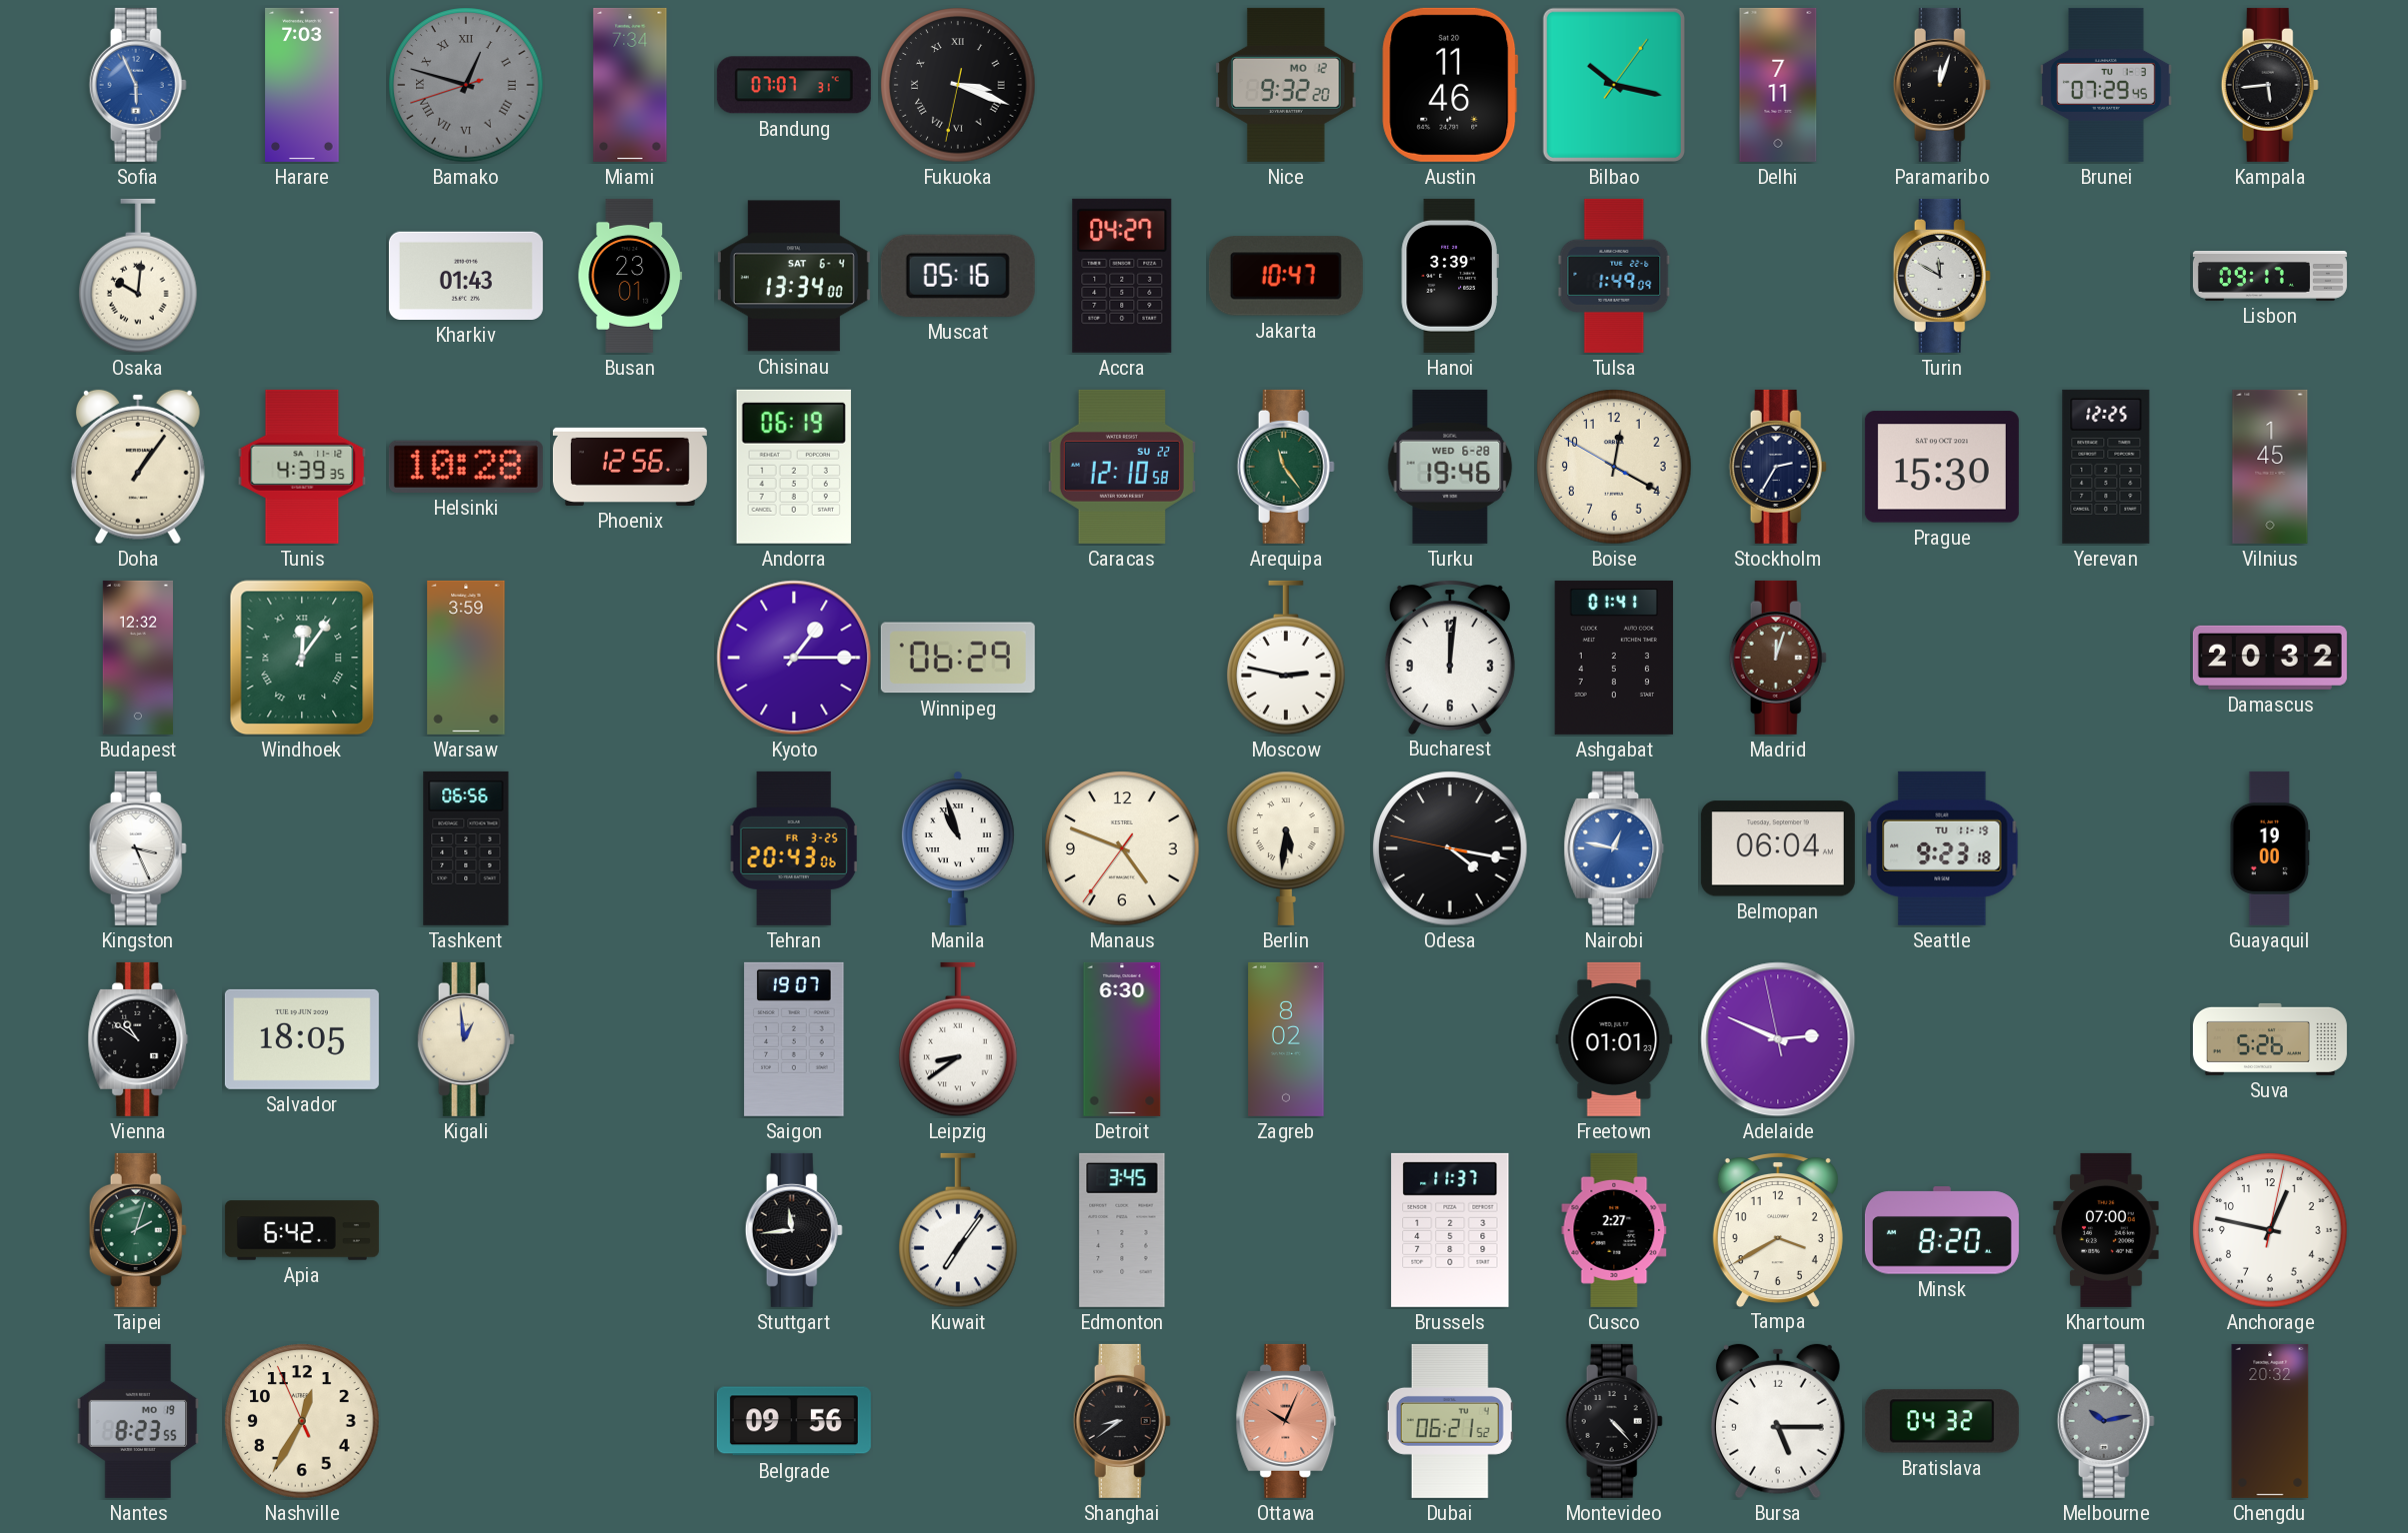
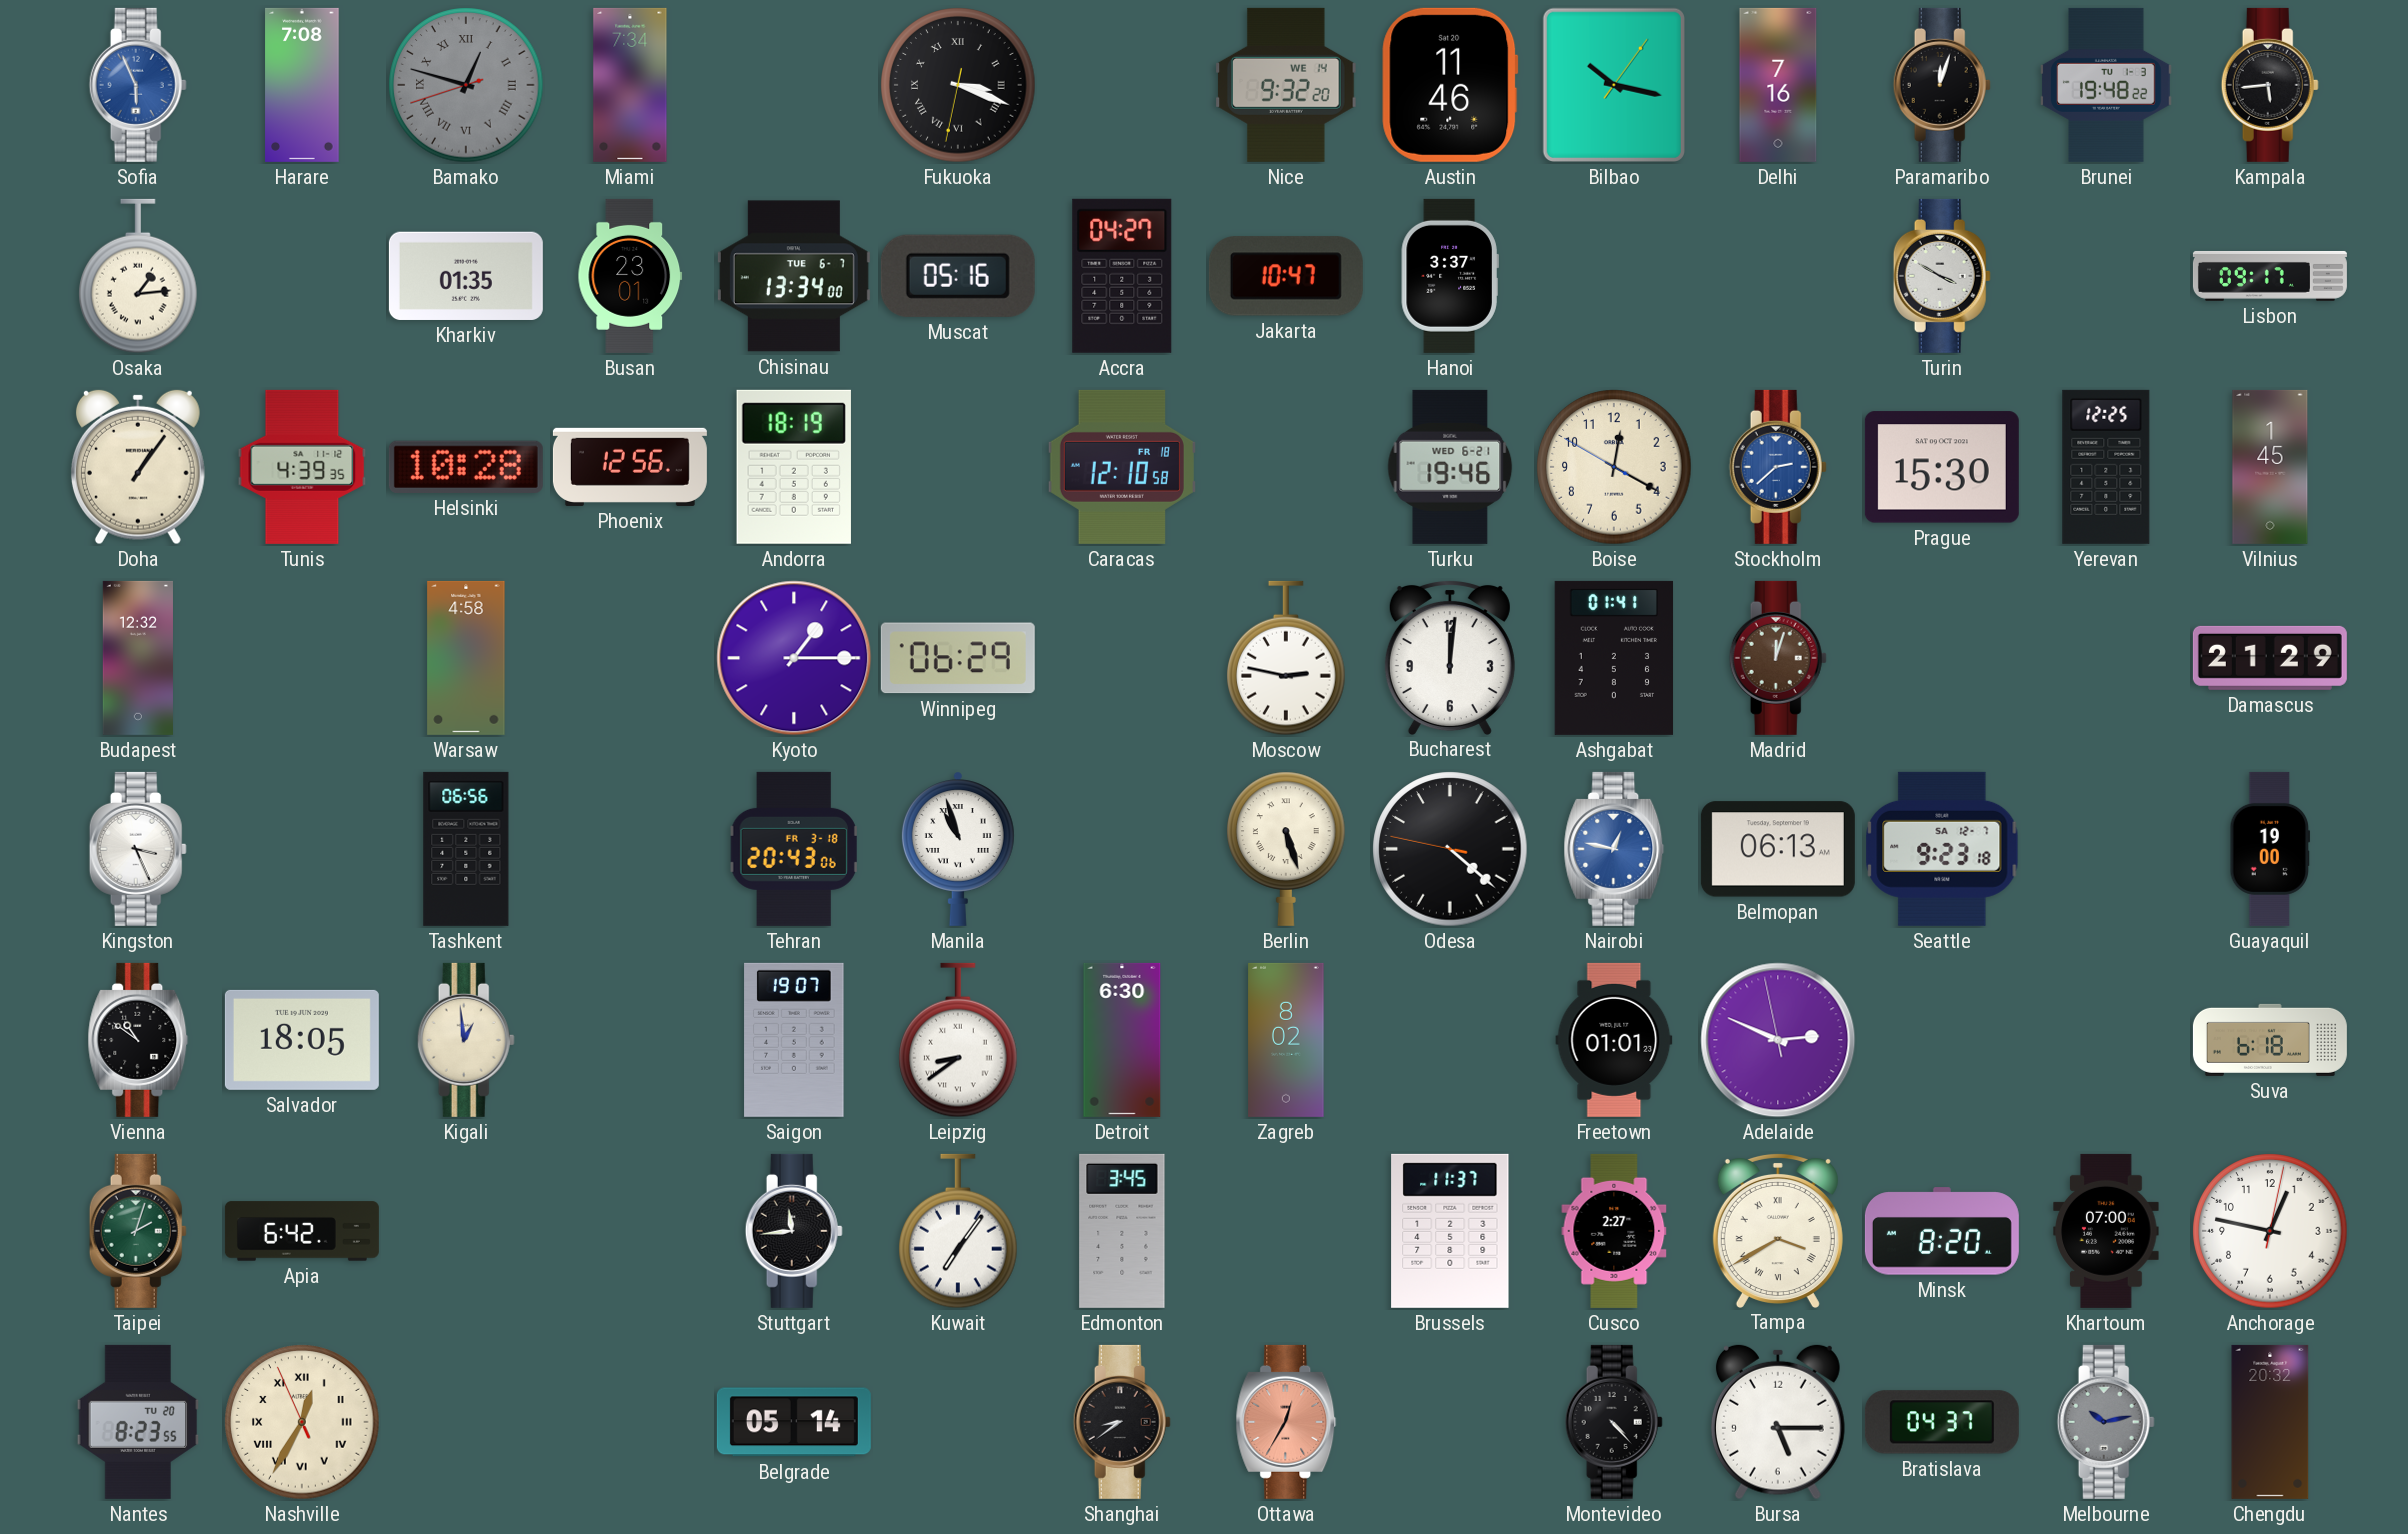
Harare: 7:03 -> 7:08
Bandung: 07:07 -> none
Nice date: MO 12 -> WE 14
Delhi: 7:11 -> 7:16
Brunei: 07:29 -> 19:48
Osaka: 10:01 -> 1:14
Kharkiv: 01:43 -> 01:35
Chisinau date: SAT 6-4 -> TUE 6-7
Hanoi: 3:39 -> 3:37
Tulsa: 1:49 -> none
Turin: 11:50 -> 3:50
Andorra: 06:19 -> 18:19
Caracas date: SU 22 -> FR 18
Arequipa: 11:24 -> none
Turku date: WED 6-28 -> WED 6-21
Stockholm: 2:35 -> 2:38
Stockholm dial: navy -> blue
Windhoek: 12:06 -> none
Warsaw: 3:59 -> 4:58
Damascus: 20:32 -> 21:29
Tehran date: FR 3-25 -> FR 3-18
Manaus: 4:48 -> none
Berlin: 5:31 -> 5:27
Odesa: 4:16 -> 4:21
Belmopan: 06:04 -> 06:13
Seattle date: TU 11-19 -> SA 12-7
Suva: 5:26 -> 6:18
Tampa numerals: Arabic -> Roman
Nantes date: MO 19 -> TU 20
Nashville numerals: Arabic -> Roman
Belgrade: 09:56 -> 05:14
Ottawa: 10:04 -> 12:35
Dubai: 06:21 -> none
Bratislava: 04:32 -> 04:37
